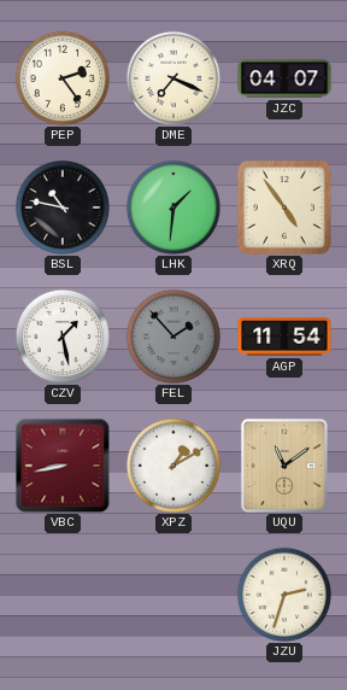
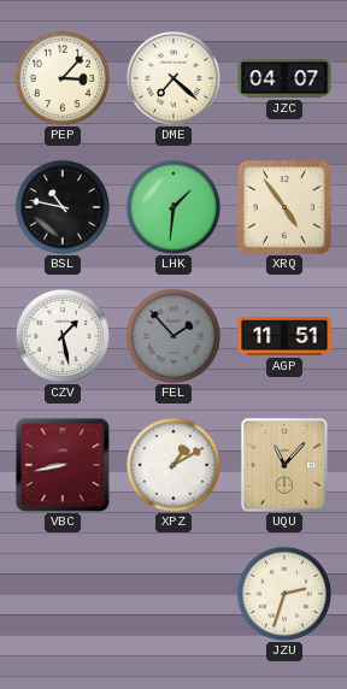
PEP: 2:24 -> 3:07
DME: 7:19 -> 7:22
AGP: 11:54 -> 11:51
UQU: 11:09 -> 11:07
